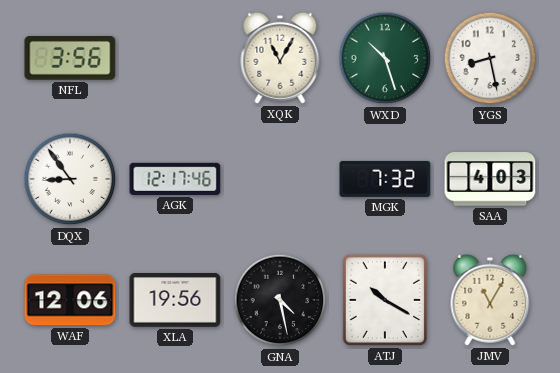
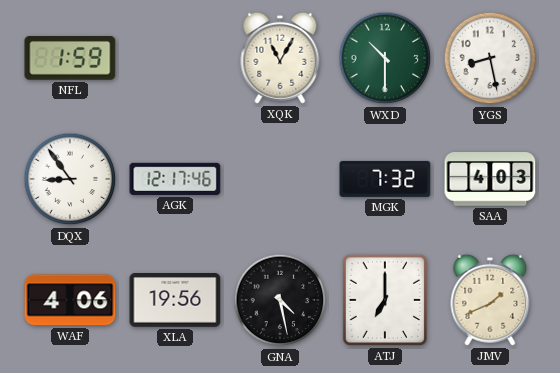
NFL: 3:56 -> 1:59
WXD: 10:27 -> 10:30
WAF: 12:06 -> 4:06
ATJ: 10:20 -> 7:00
JMV: 11:05 -> 1:41
